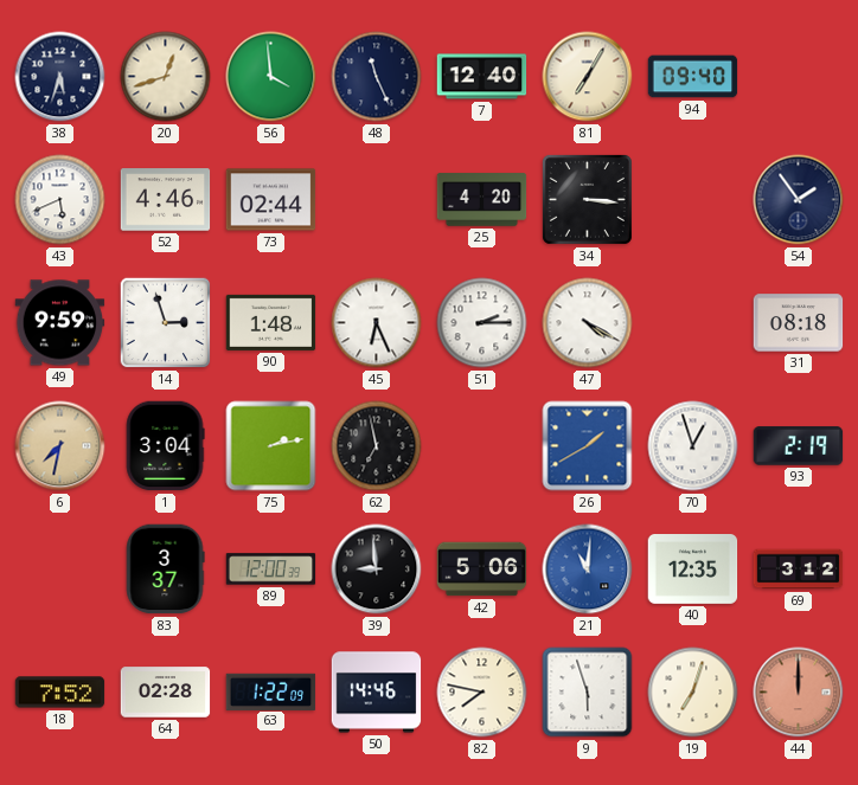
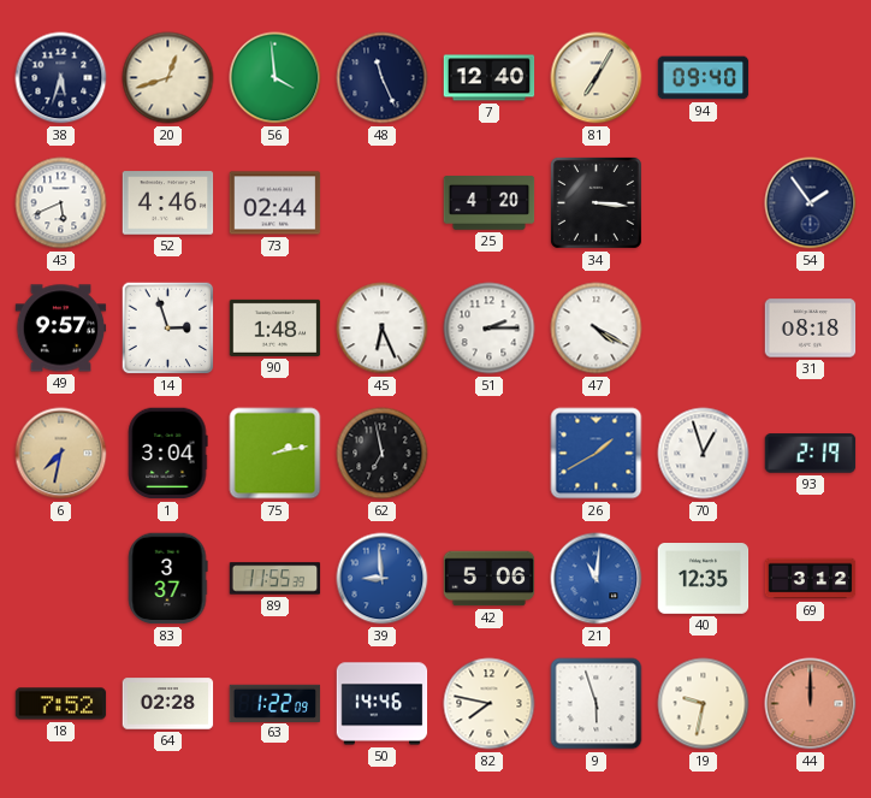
49: 9:59 -> 9:57
89: 12:00 -> 11:55
39 dial: black -> blue
19: 7:03 -> 9:32
